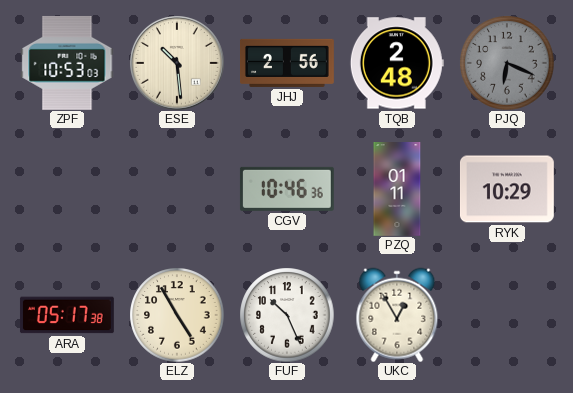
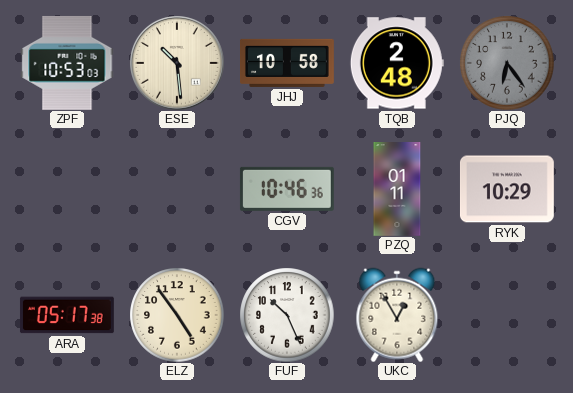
JHJ: 2:56 -> 10:58
PJQ: 6:19 -> 6:24
ELZ: 4:55 -> 4:54
